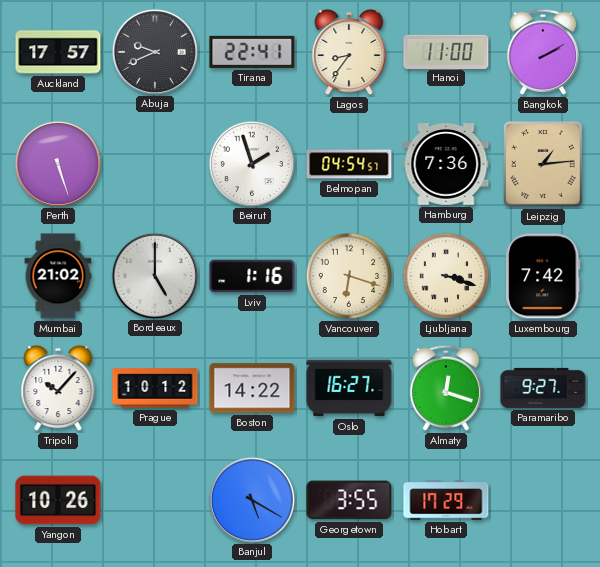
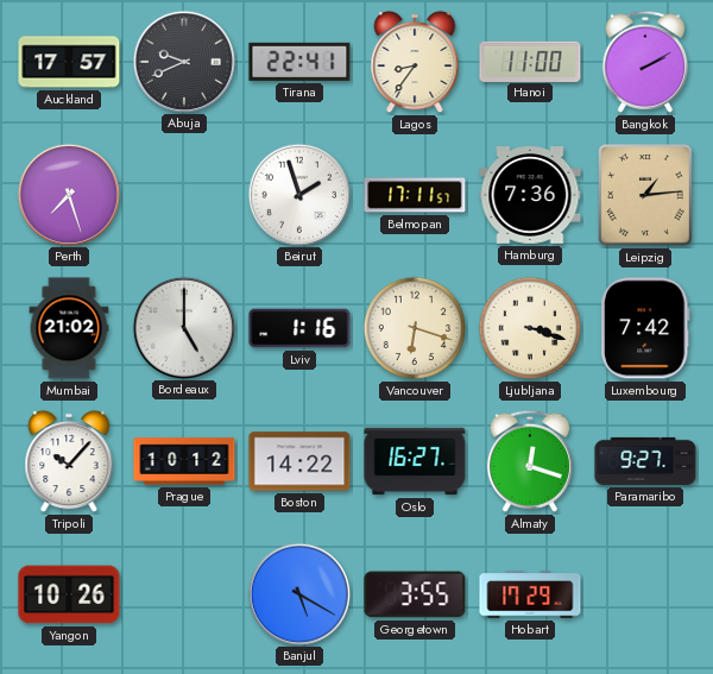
Perth: 5:27 -> 7:27
Belmopan: 04:54 -> 17:11
